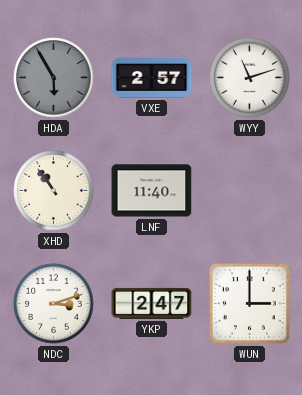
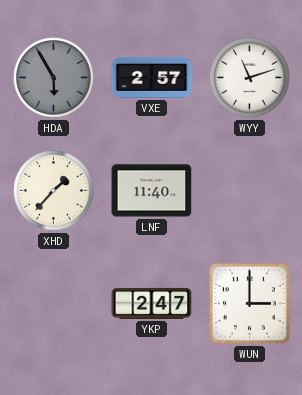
XHD: 10:54 -> 1:37
NDC: 3:12 -> none
